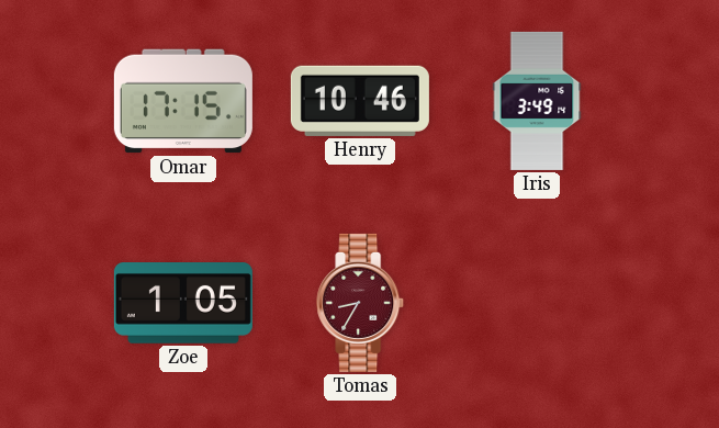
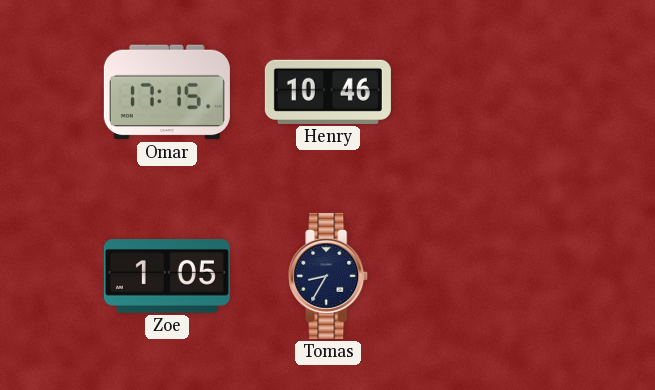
Iris: 3:49 -> none
Tomas dial: burgundy -> navy
